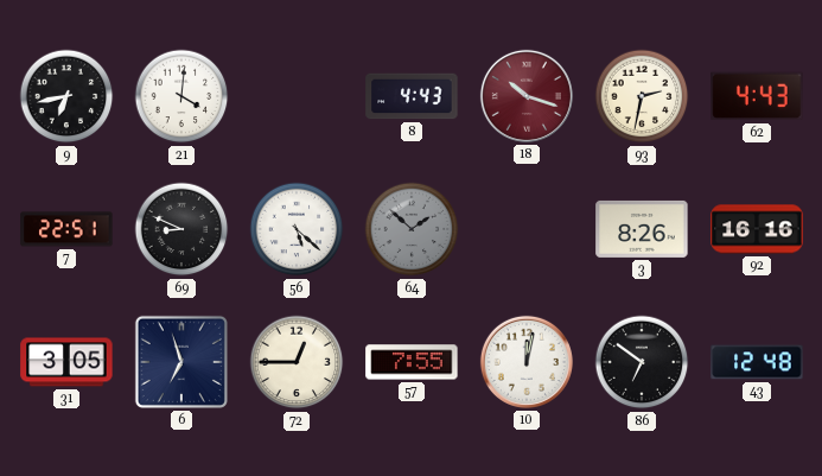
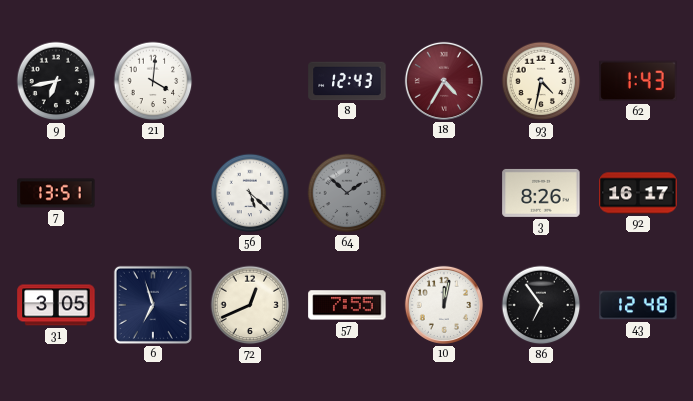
8: 4:43 -> 12:43
18: 10:18 -> 4:35
93: 2:32 -> 4:32
62: 4:43 -> 1:43
7: 22:51 -> 13:51
69: 8:49 -> none
92: 16:16 -> 16:17
72: 12:45 -> 12:41
86: 6:51 -> 6:54
